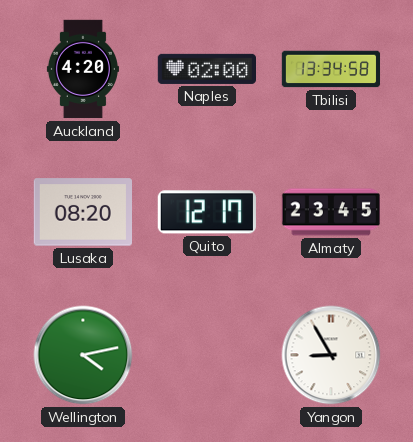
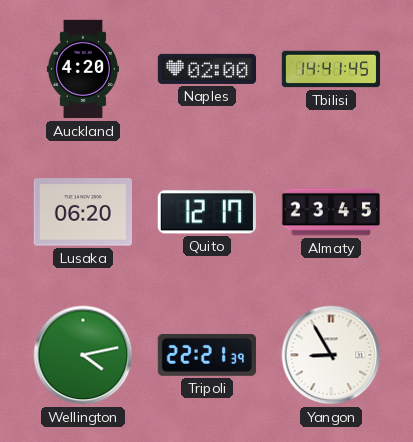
Tbilisi: 13:34 -> 14:41
Lusaka: 08:20 -> 06:20
Tripoli: none -> 22:21
